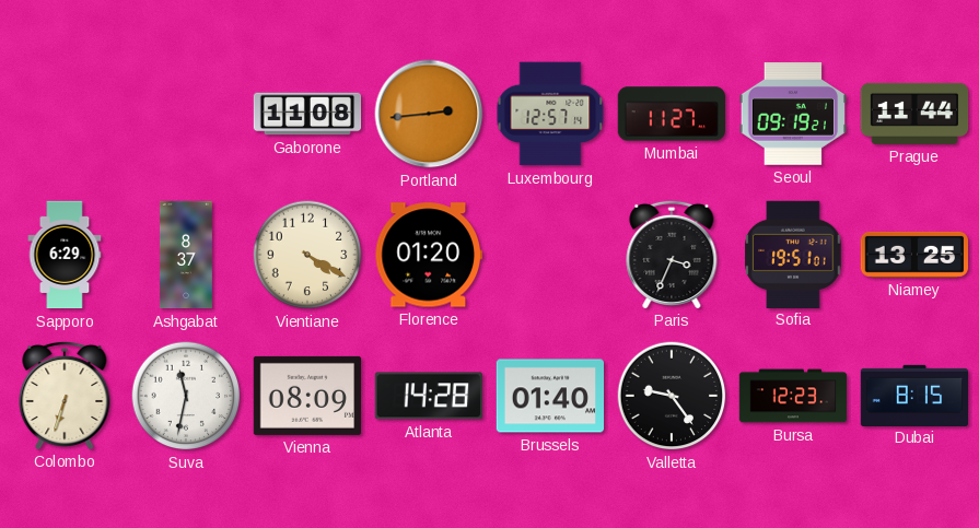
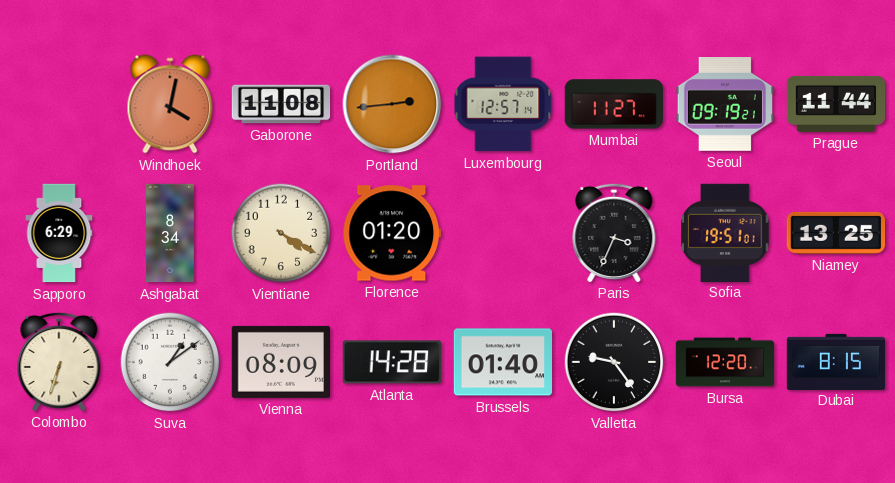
Windhoek: none -> 4:02
Ashgabat: 8:37 -> 8:34
Suva: 11:32 -> 1:09
Bursa: 12:23 -> 12:20
